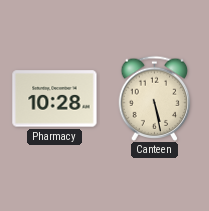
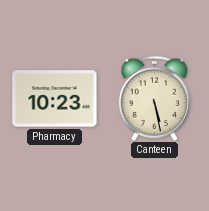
Pharmacy: 10:28 -> 10:23
